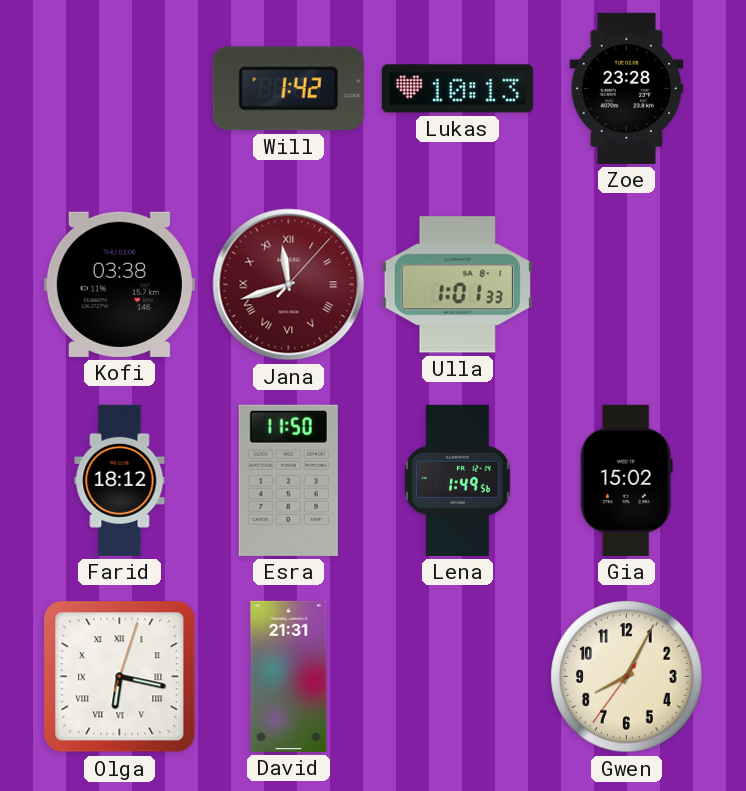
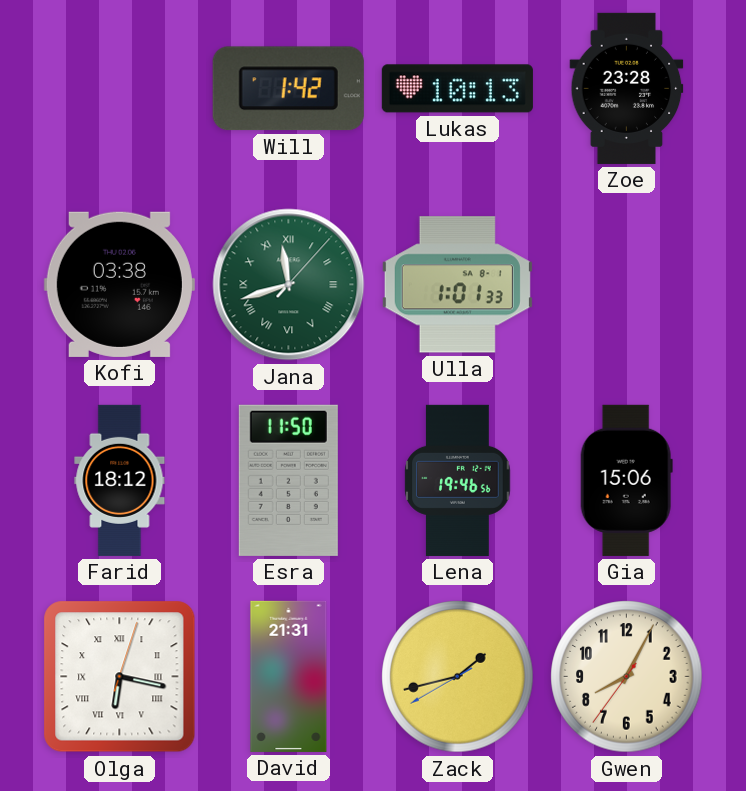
Jana dial: burgundy -> green
Lena: 1:49 -> 19:46
Gia: 15:02 -> 15:06
Zack: none -> 1:42
